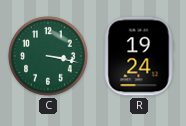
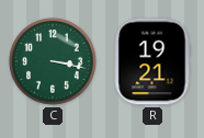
R: 19:24 -> 19:21
